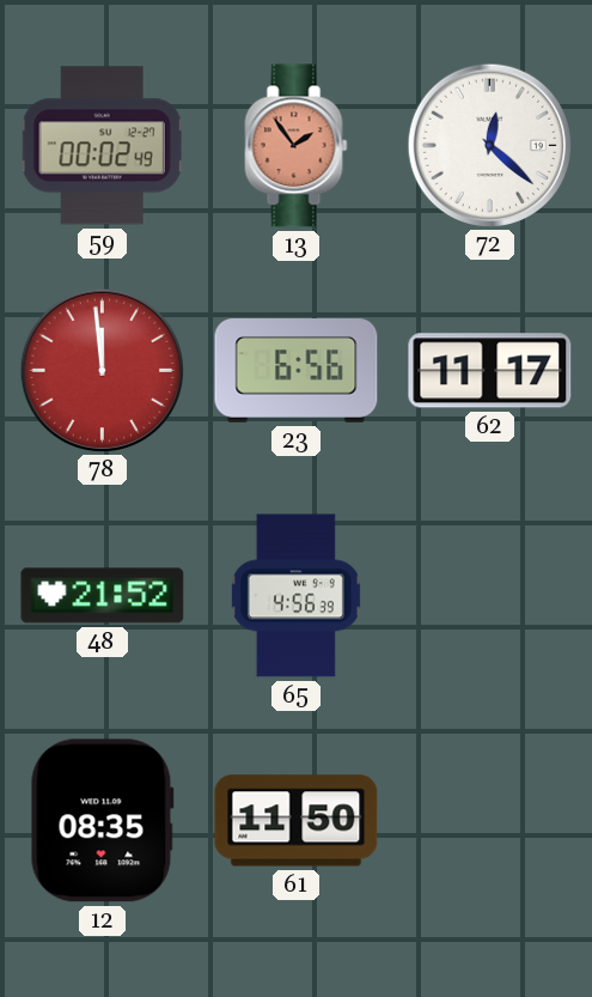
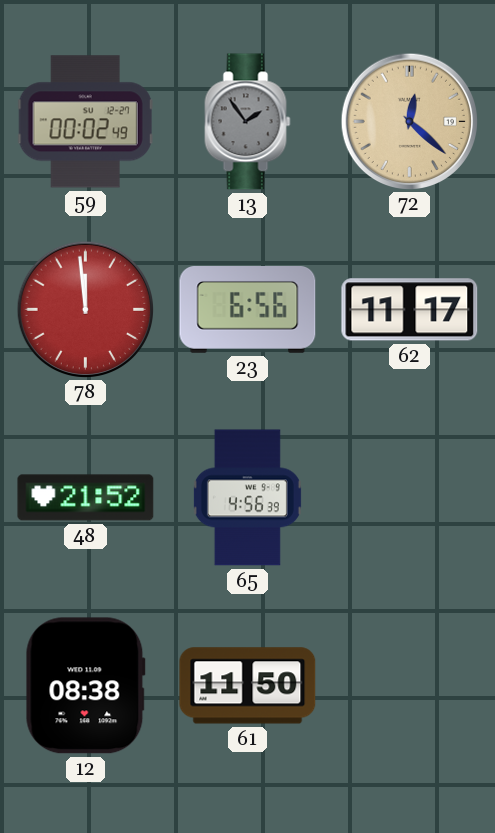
13 dial: salmon -> grey
72 dial: white -> champagne
12: 08:35 -> 08:38
